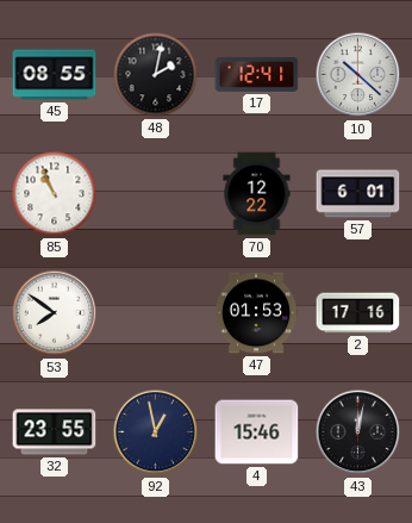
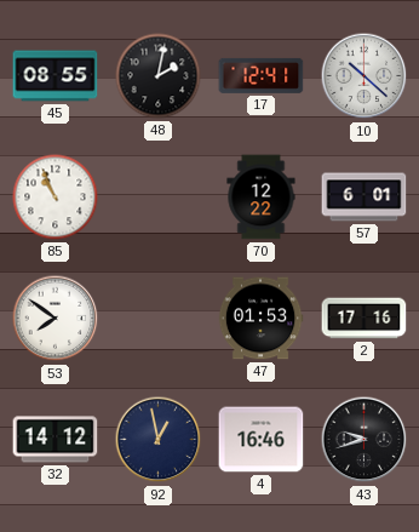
32: 23:55 -> 14:12
4: 15:46 -> 16:46
43: 12:02 -> 9:42
